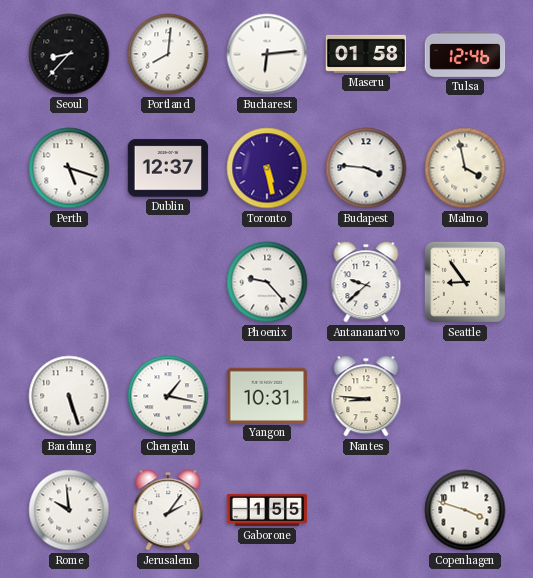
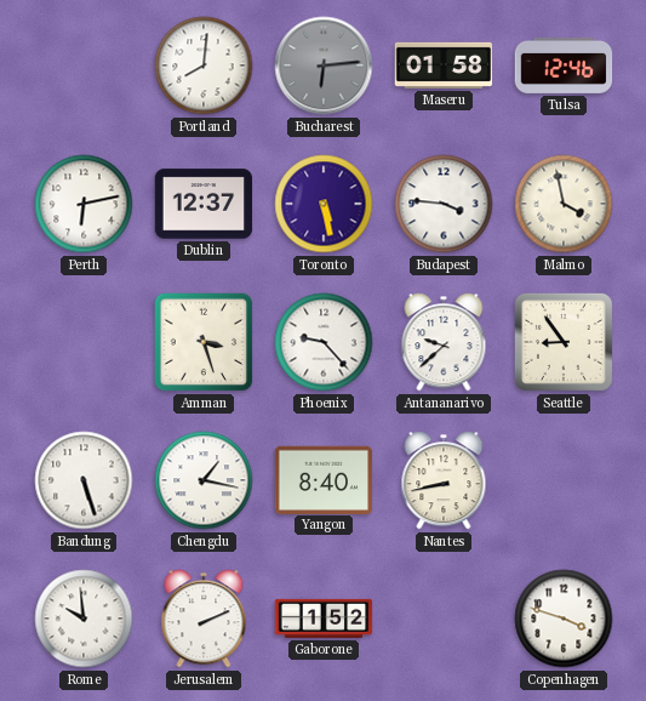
Seoul: 8:37 -> none
Bucharest dial: white -> grey
Perth: 5:18 -> 6:13
Amman: none -> 3:27
Yangon: 10:31 -> 8:40
Nantes: 8:46 -> 8:43
Jerusalem: 2:06 -> 2:11
Gaborone: 1:55 -> 1:52
